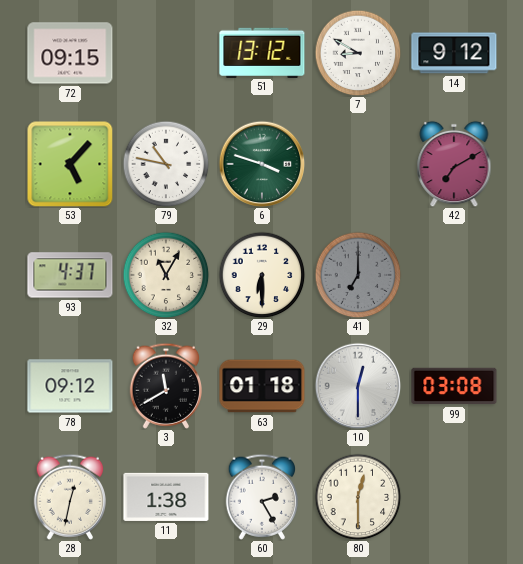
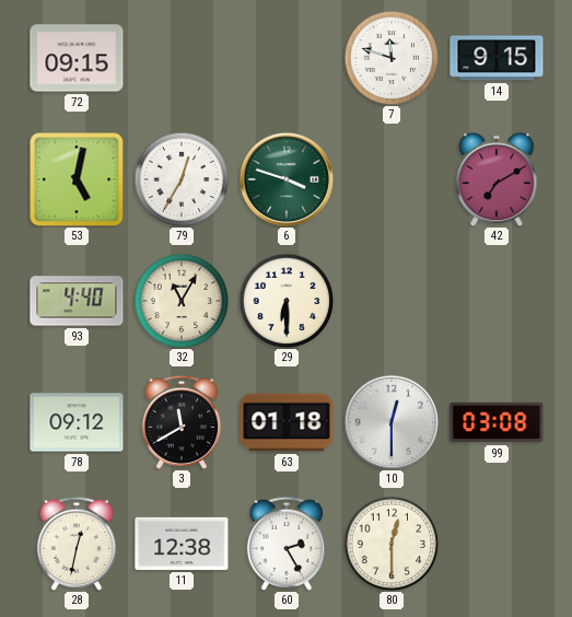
51: 13:12 -> none
7: 8:50 -> 11:48
14: 9:12 -> 9:15
53: 5:07 -> 5:02
79: 10:47 -> 12:35
93: 4:37 -> 4:40
41: 7:00 -> none
11: 1:38 -> 12:38
